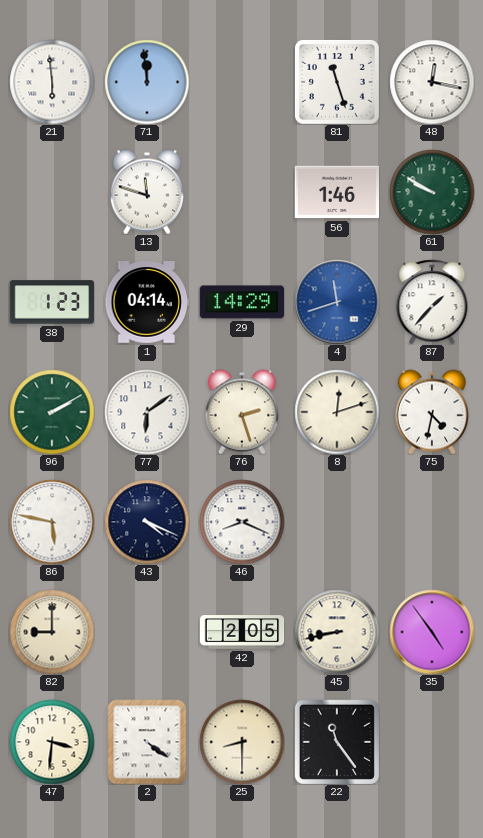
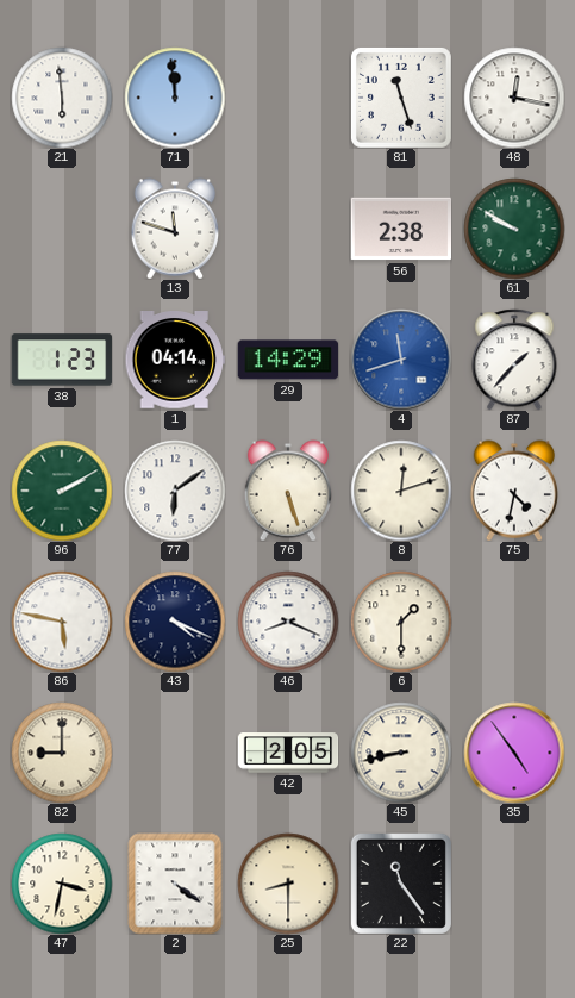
56: 1:46 -> 2:38
76: 2:27 -> 5:27
6: none -> 1:30
47: 3:31 -> 3:32
